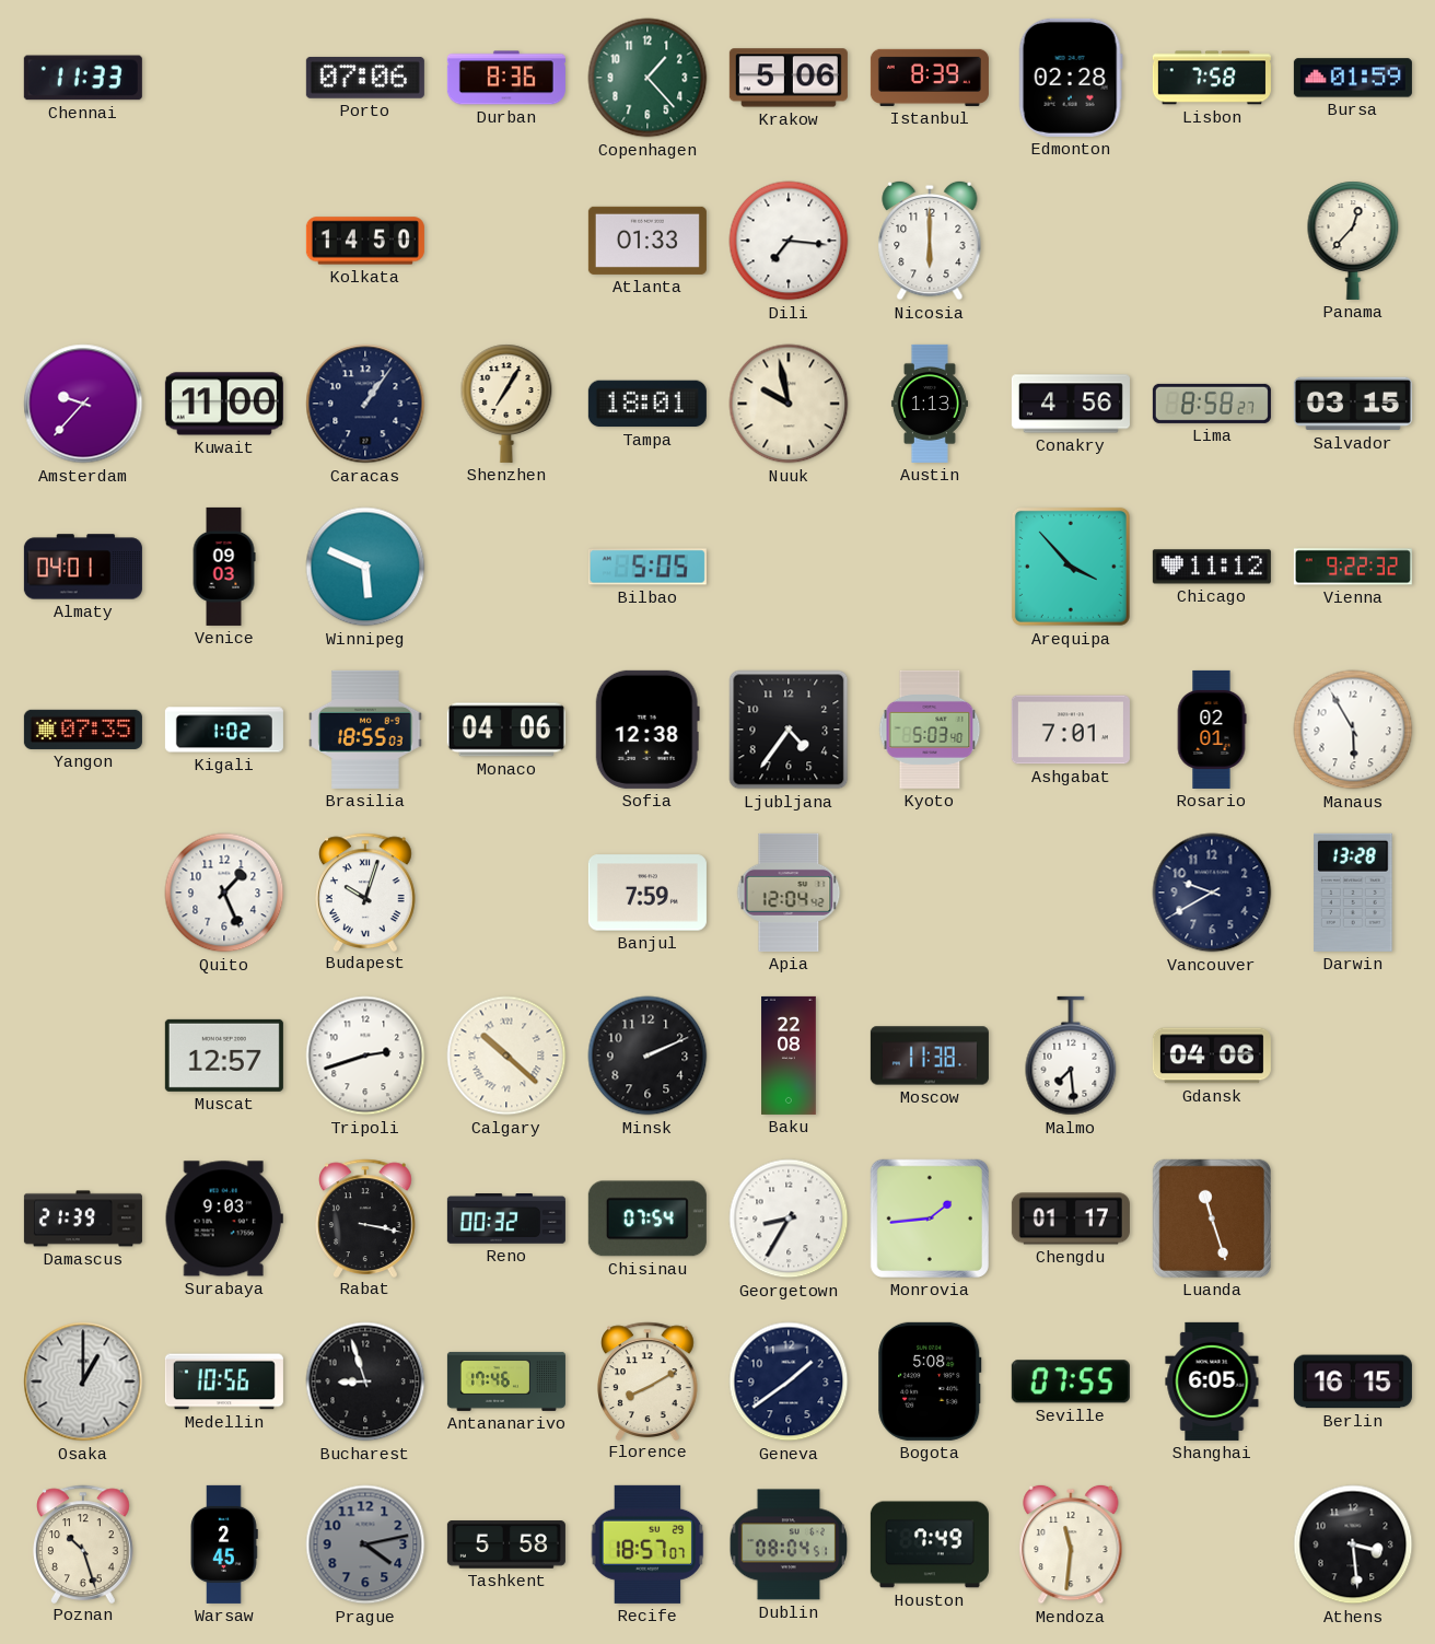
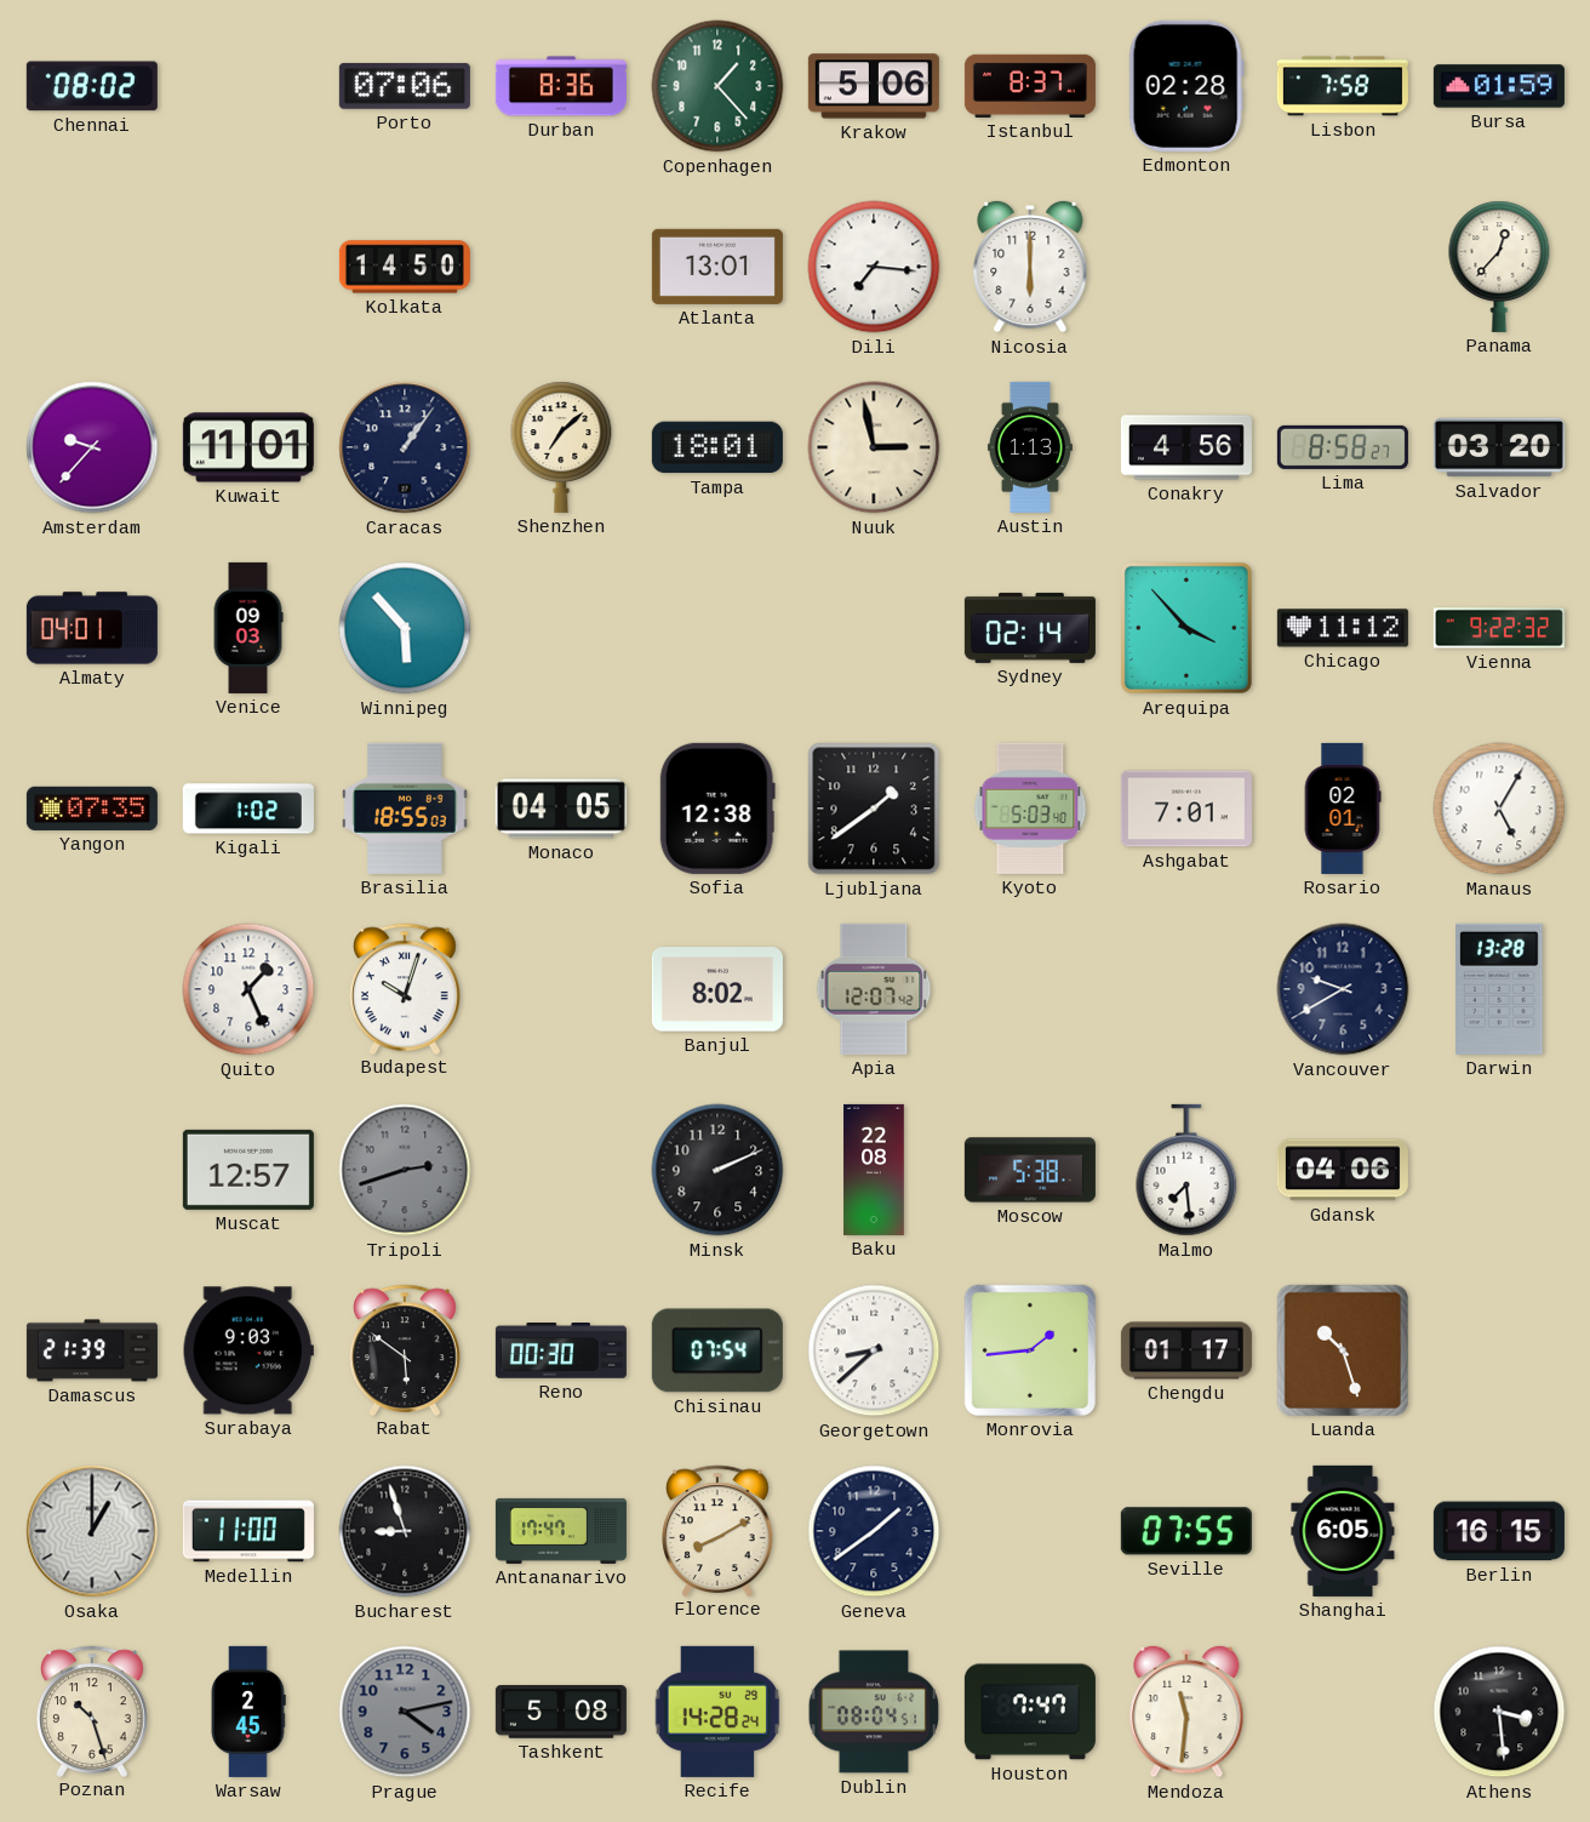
Chennai: 11:33 -> 08:02
Istanbul: 8:39 -> 8:37
Atlanta: 01:33 -> 13:01
Kuwait: 11:00 -> 11:01
Shenzhen: 7:05 -> 7:08
Nuuk: 9:58 -> 2:58
Salvador: 03:15 -> 03:20
Winnipeg: 5:49 -> 5:53
Bilbao: 5:05 -> none
Sydney: none -> 02:14
Monaco: 04:06 -> 04:05
Ljubljana: 4:36 -> 1:39
Manaus: 5:55 -> 5:05
Banjul: 7:59 -> 8:02
Apia: 12:04 -> 12:07
Tripoli dial: white -> grey
Calgary: 10:22 -> none
Moscow: 11:38 -> 5:38
Rabat: 3:17 -> 5:51
Reno: 00:32 -> 00:30
Georgetown: 8:35 -> 8:38
Luanda: 11:27 -> 10:27
Medellin: 10:56 -> 11:00
Antananarivo: 17:46 -> 17:47
Bogota: 5:08 -> none
Tashkent: 5:58 -> 5:08
Recife: 18:57 -> 14:28
Houston: 7:49 -> 7:47
